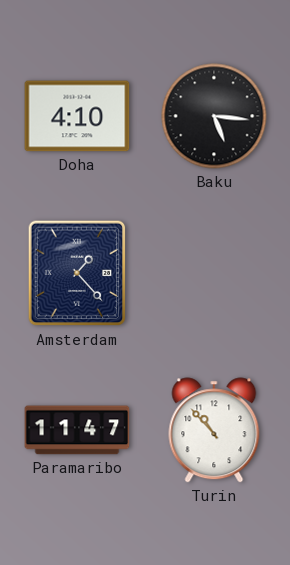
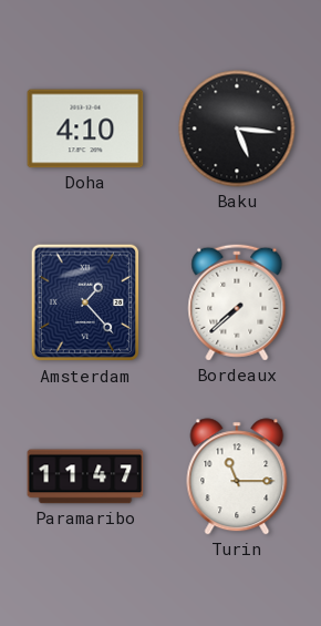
Bordeaux: none -> 7:38
Turin: 10:53 -> 11:15
